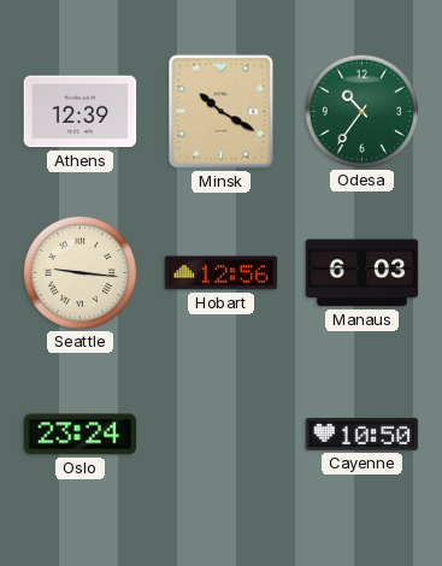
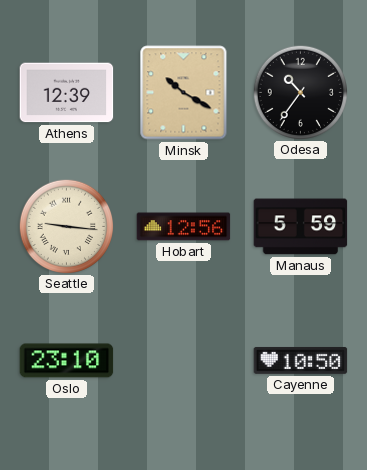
Odesa dial: green -> black
Manaus: 6:03 -> 5:59
Oslo: 23:24 -> 23:10
